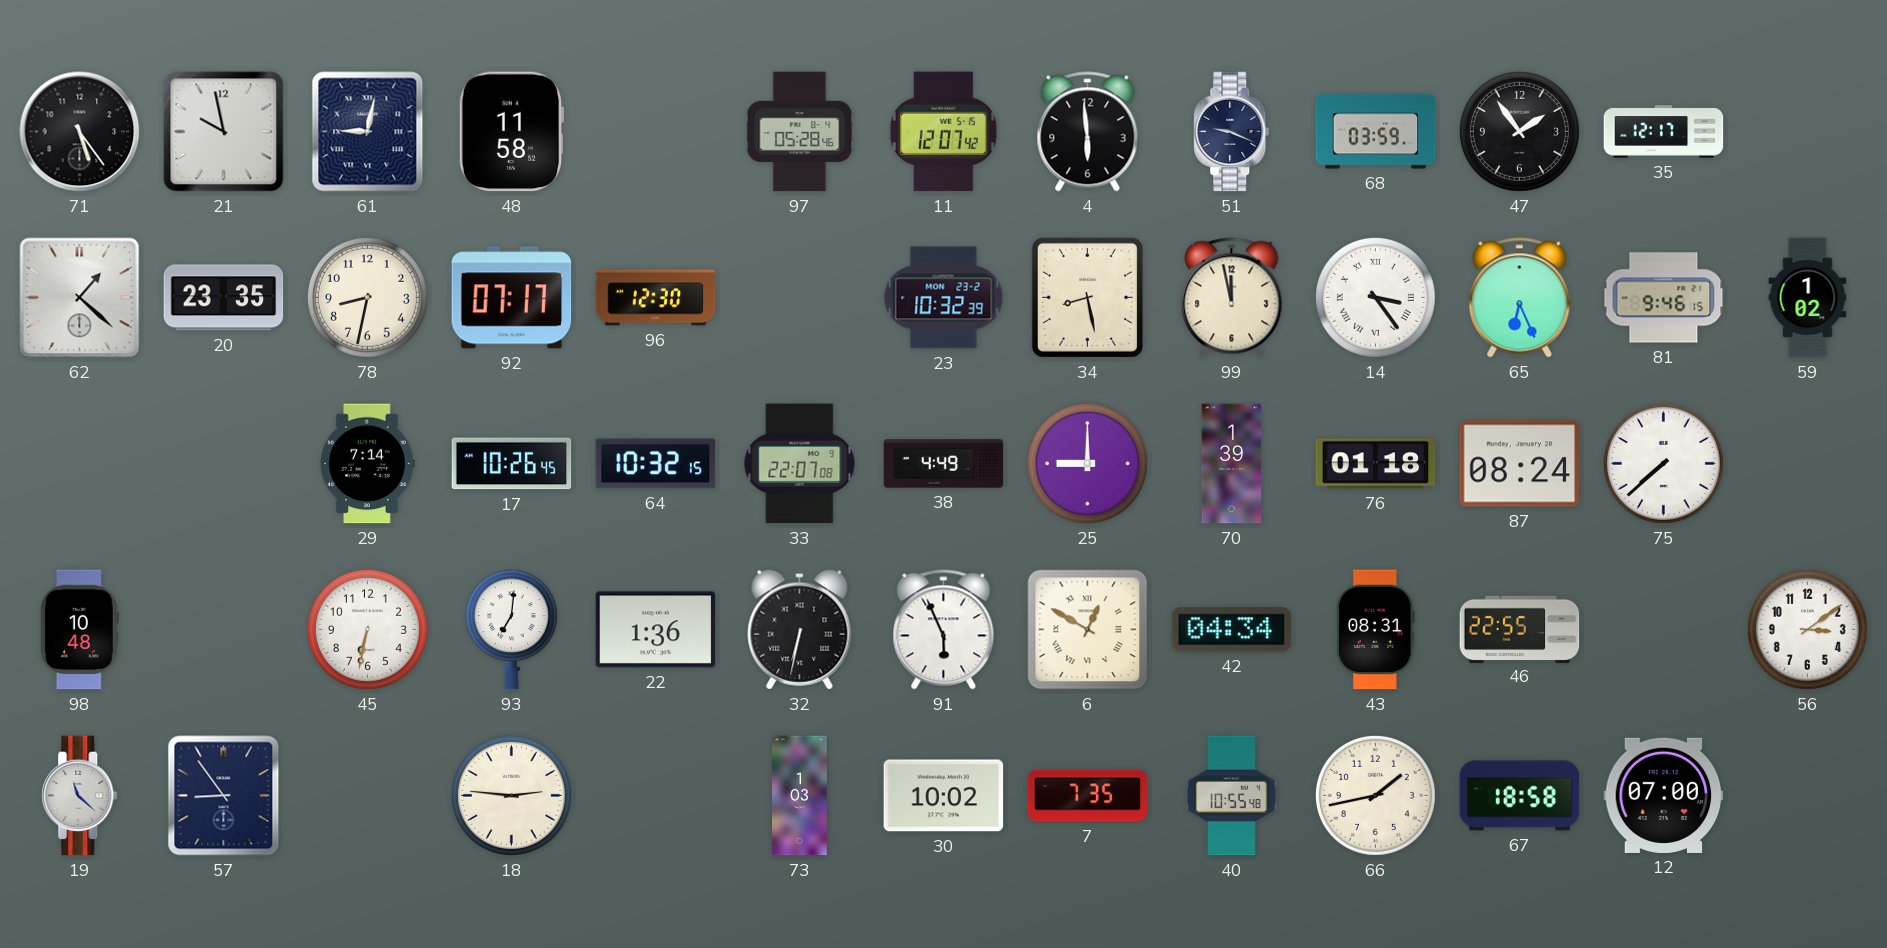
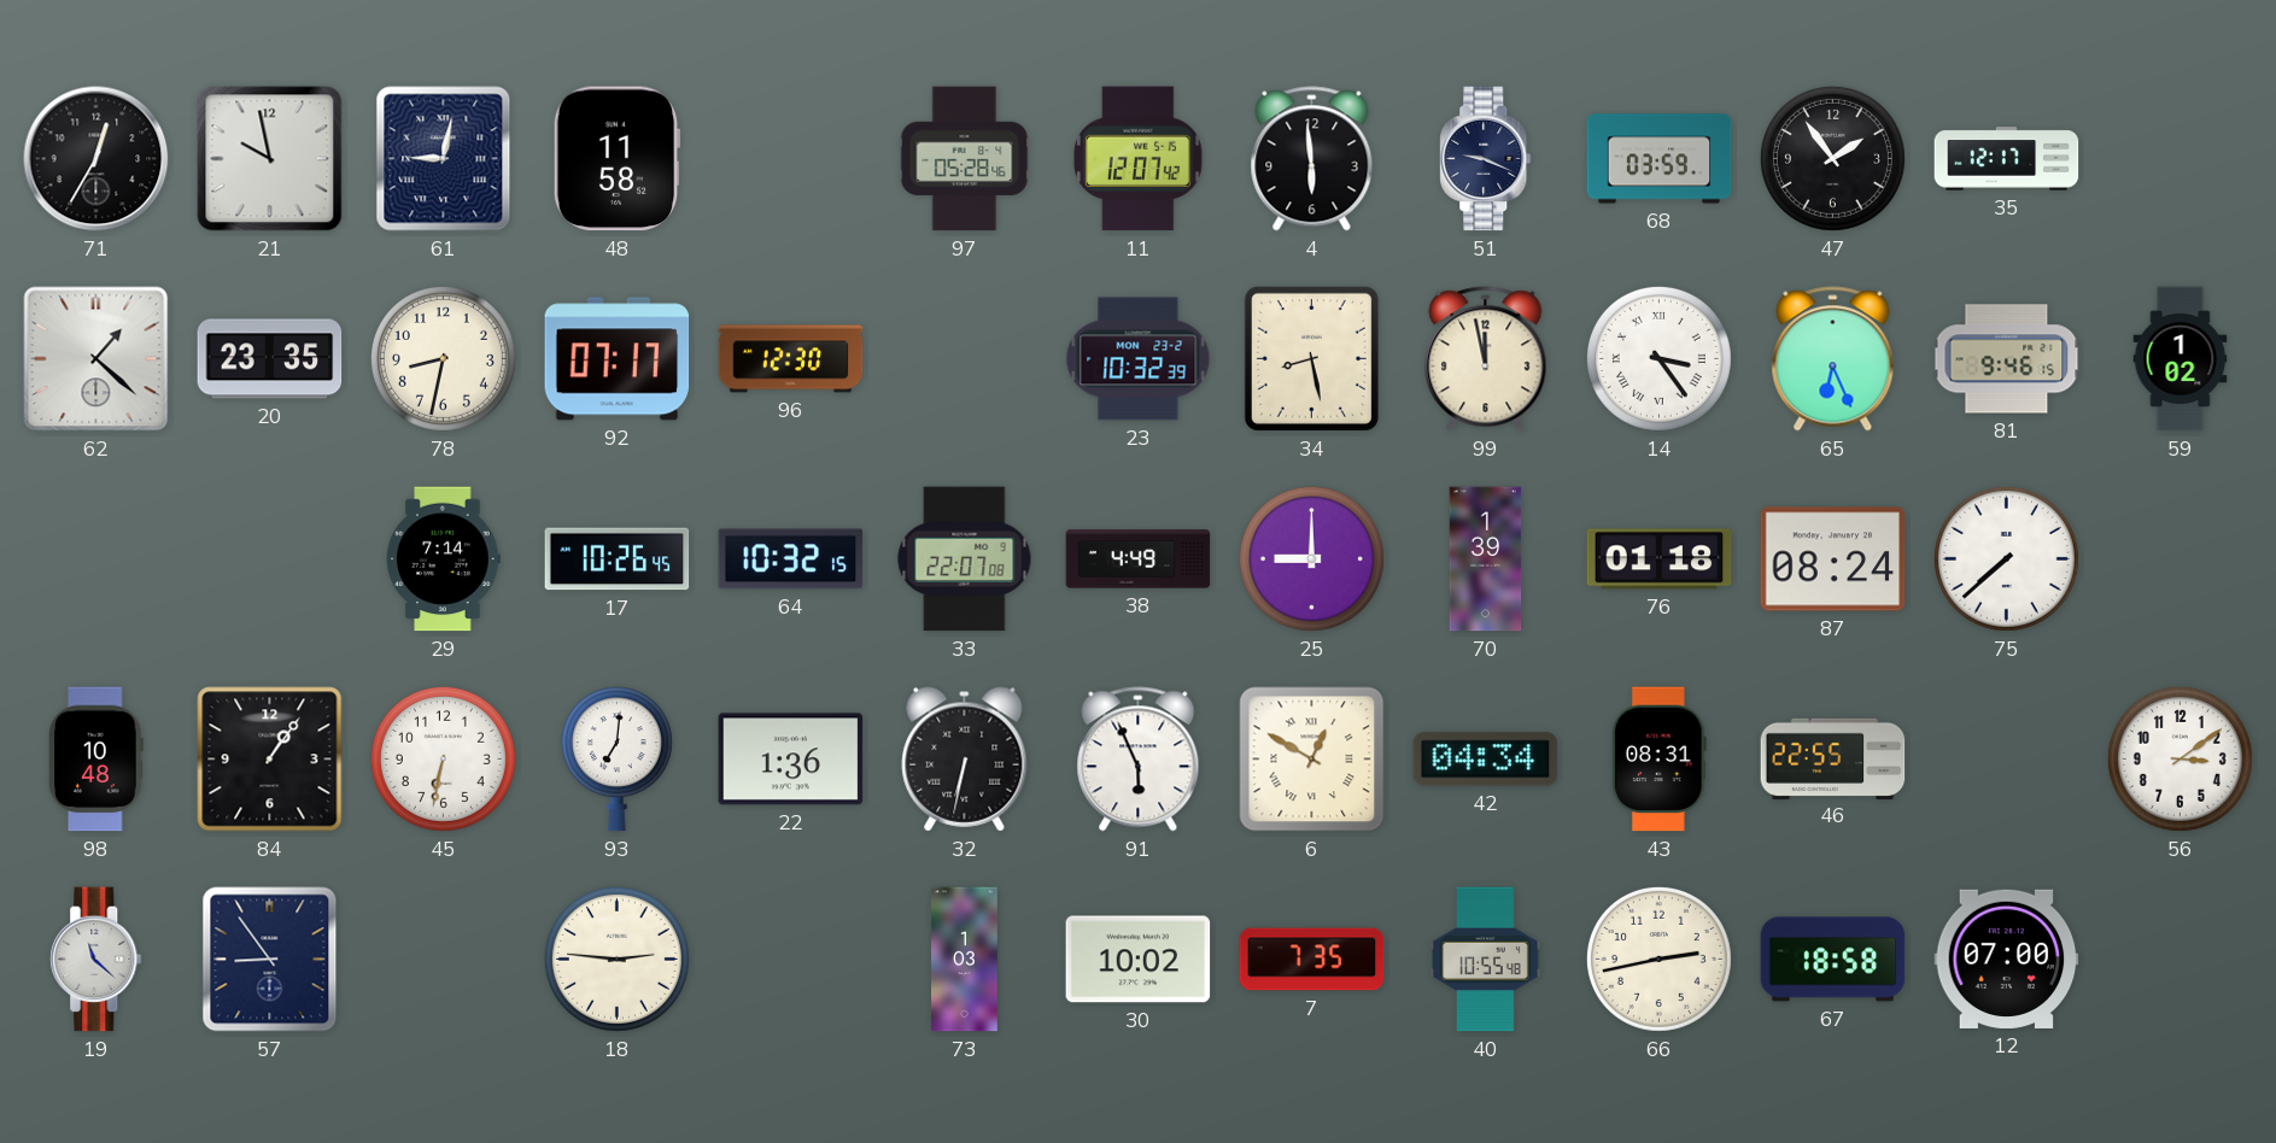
71: 5:24 -> 12:35
84: none -> 1:06
66: 1:43 -> 2:43
